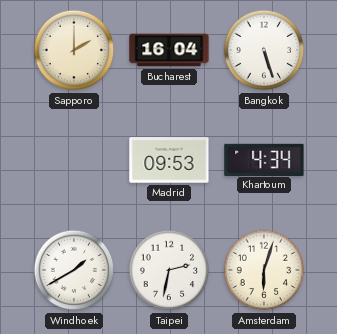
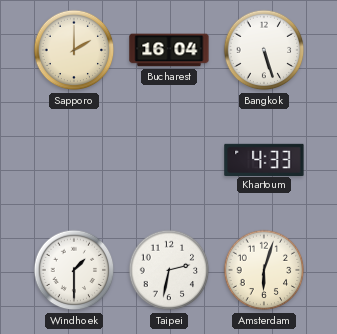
Madrid: 09:53 -> none
Khartoum: 4:34 -> 4:33
Windhoek: 1:40 -> 1:30
